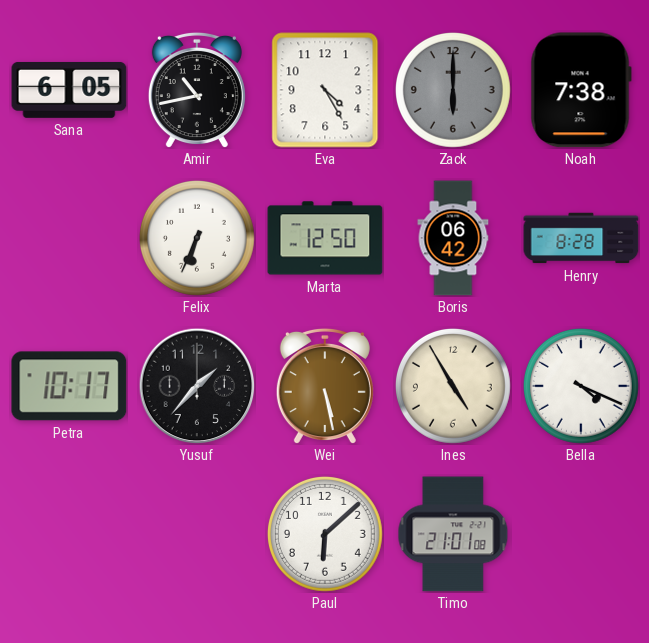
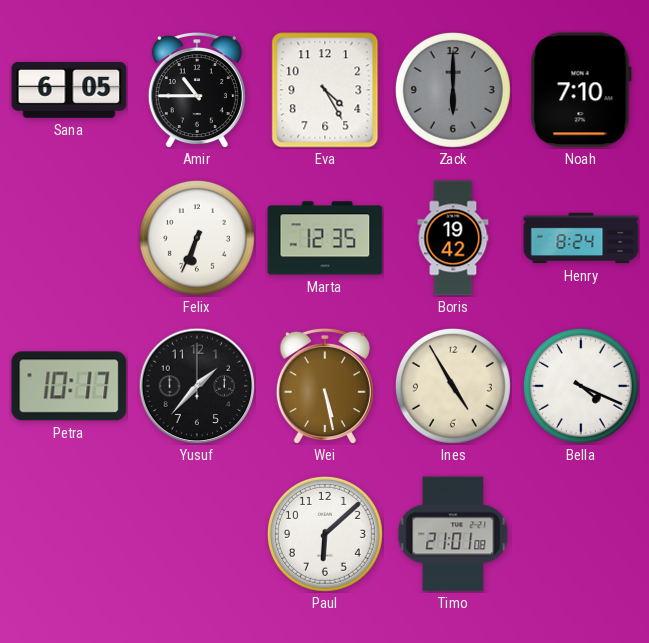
Amir: 10:43 -> 10:45
Noah: 7:38 -> 7:10
Marta: 12:50 -> 12:35
Boris: 06:42 -> 19:42
Henry: 8:28 -> 8:24
